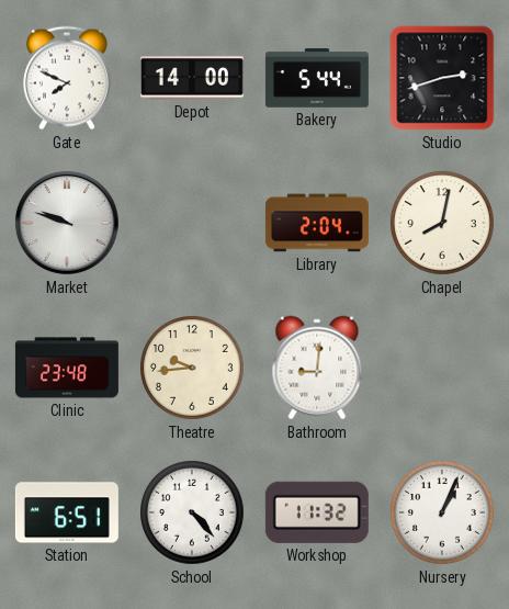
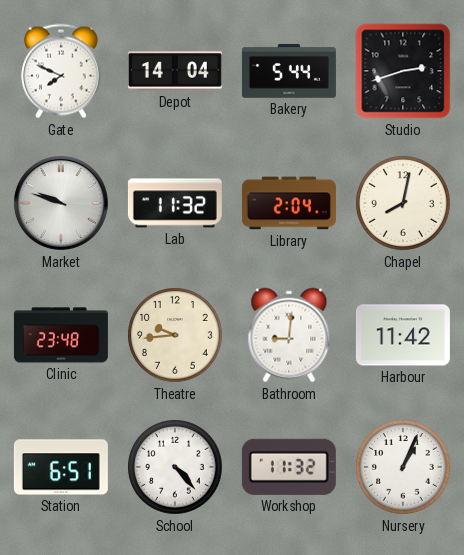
Depot: 14:00 -> 14:04
Lab: none -> 11:32
Harbour: none -> 11:42
